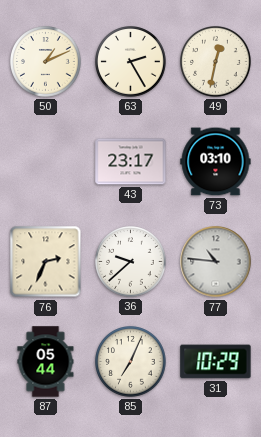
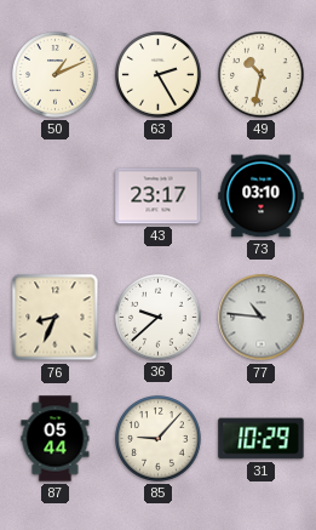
49: 12:32 -> 10:32
76: 2:34 -> 8:34
85: 7:04 -> 9:07
